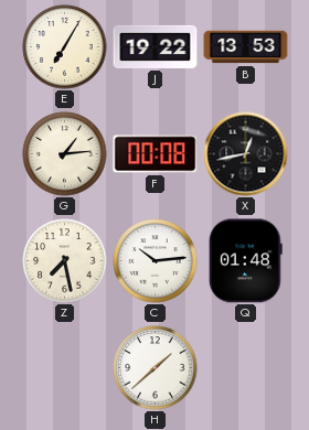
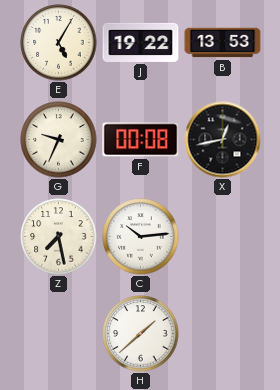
E: 7:05 -> 5:05
G: 1:14 -> 9:34
Q: 01:48 -> none
